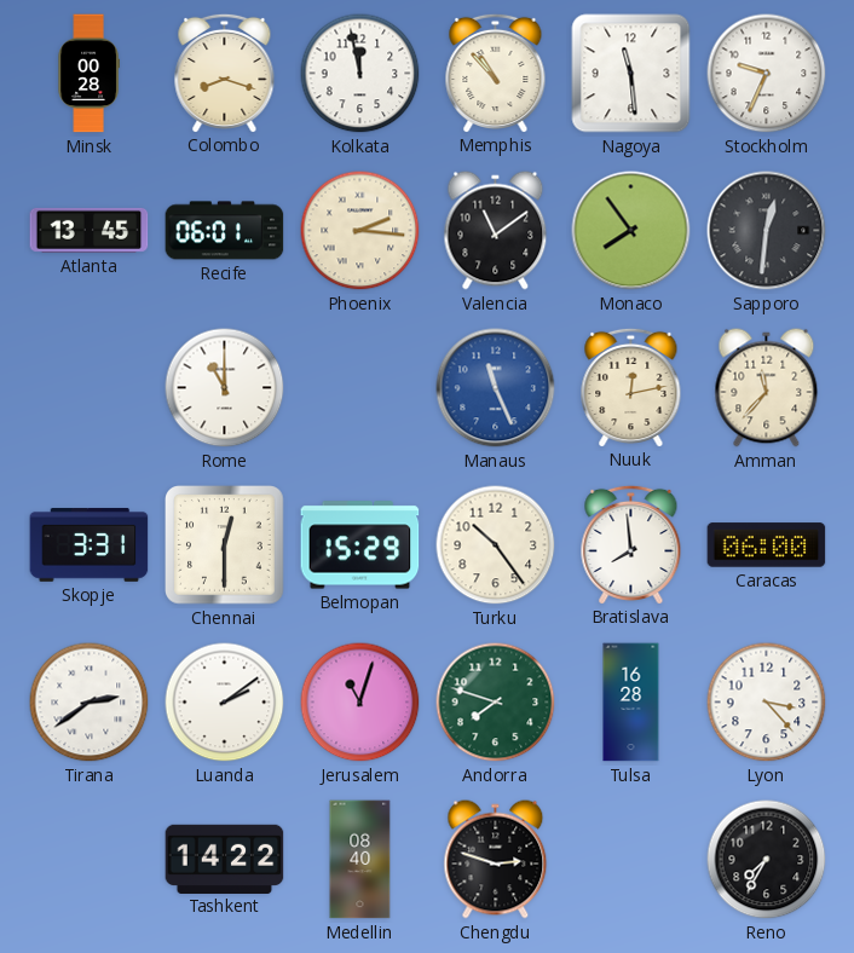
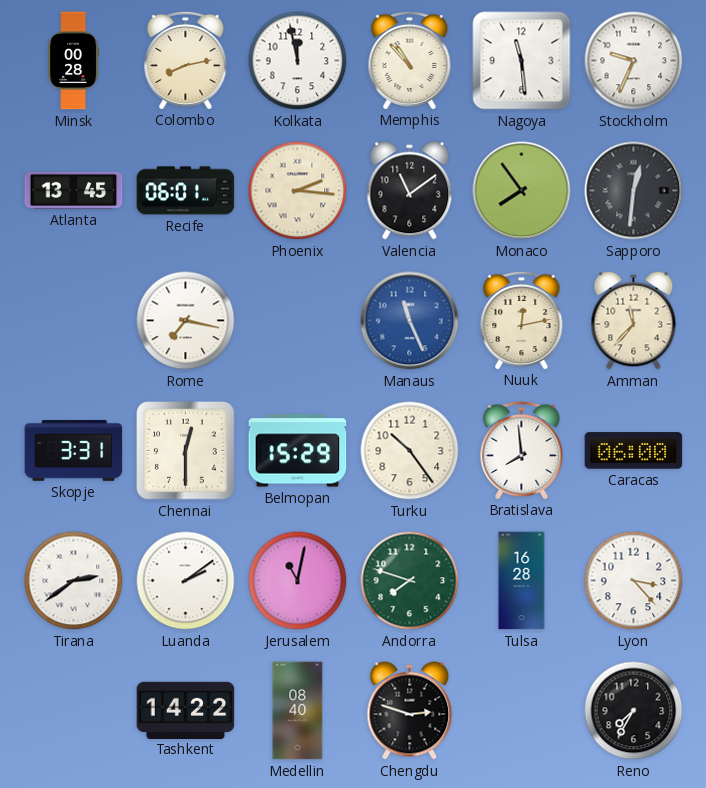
Colombo: 8:18 -> 8:13
Rome: 11:00 -> 7:17
Jerusalem: 11:03 -> 11:02
